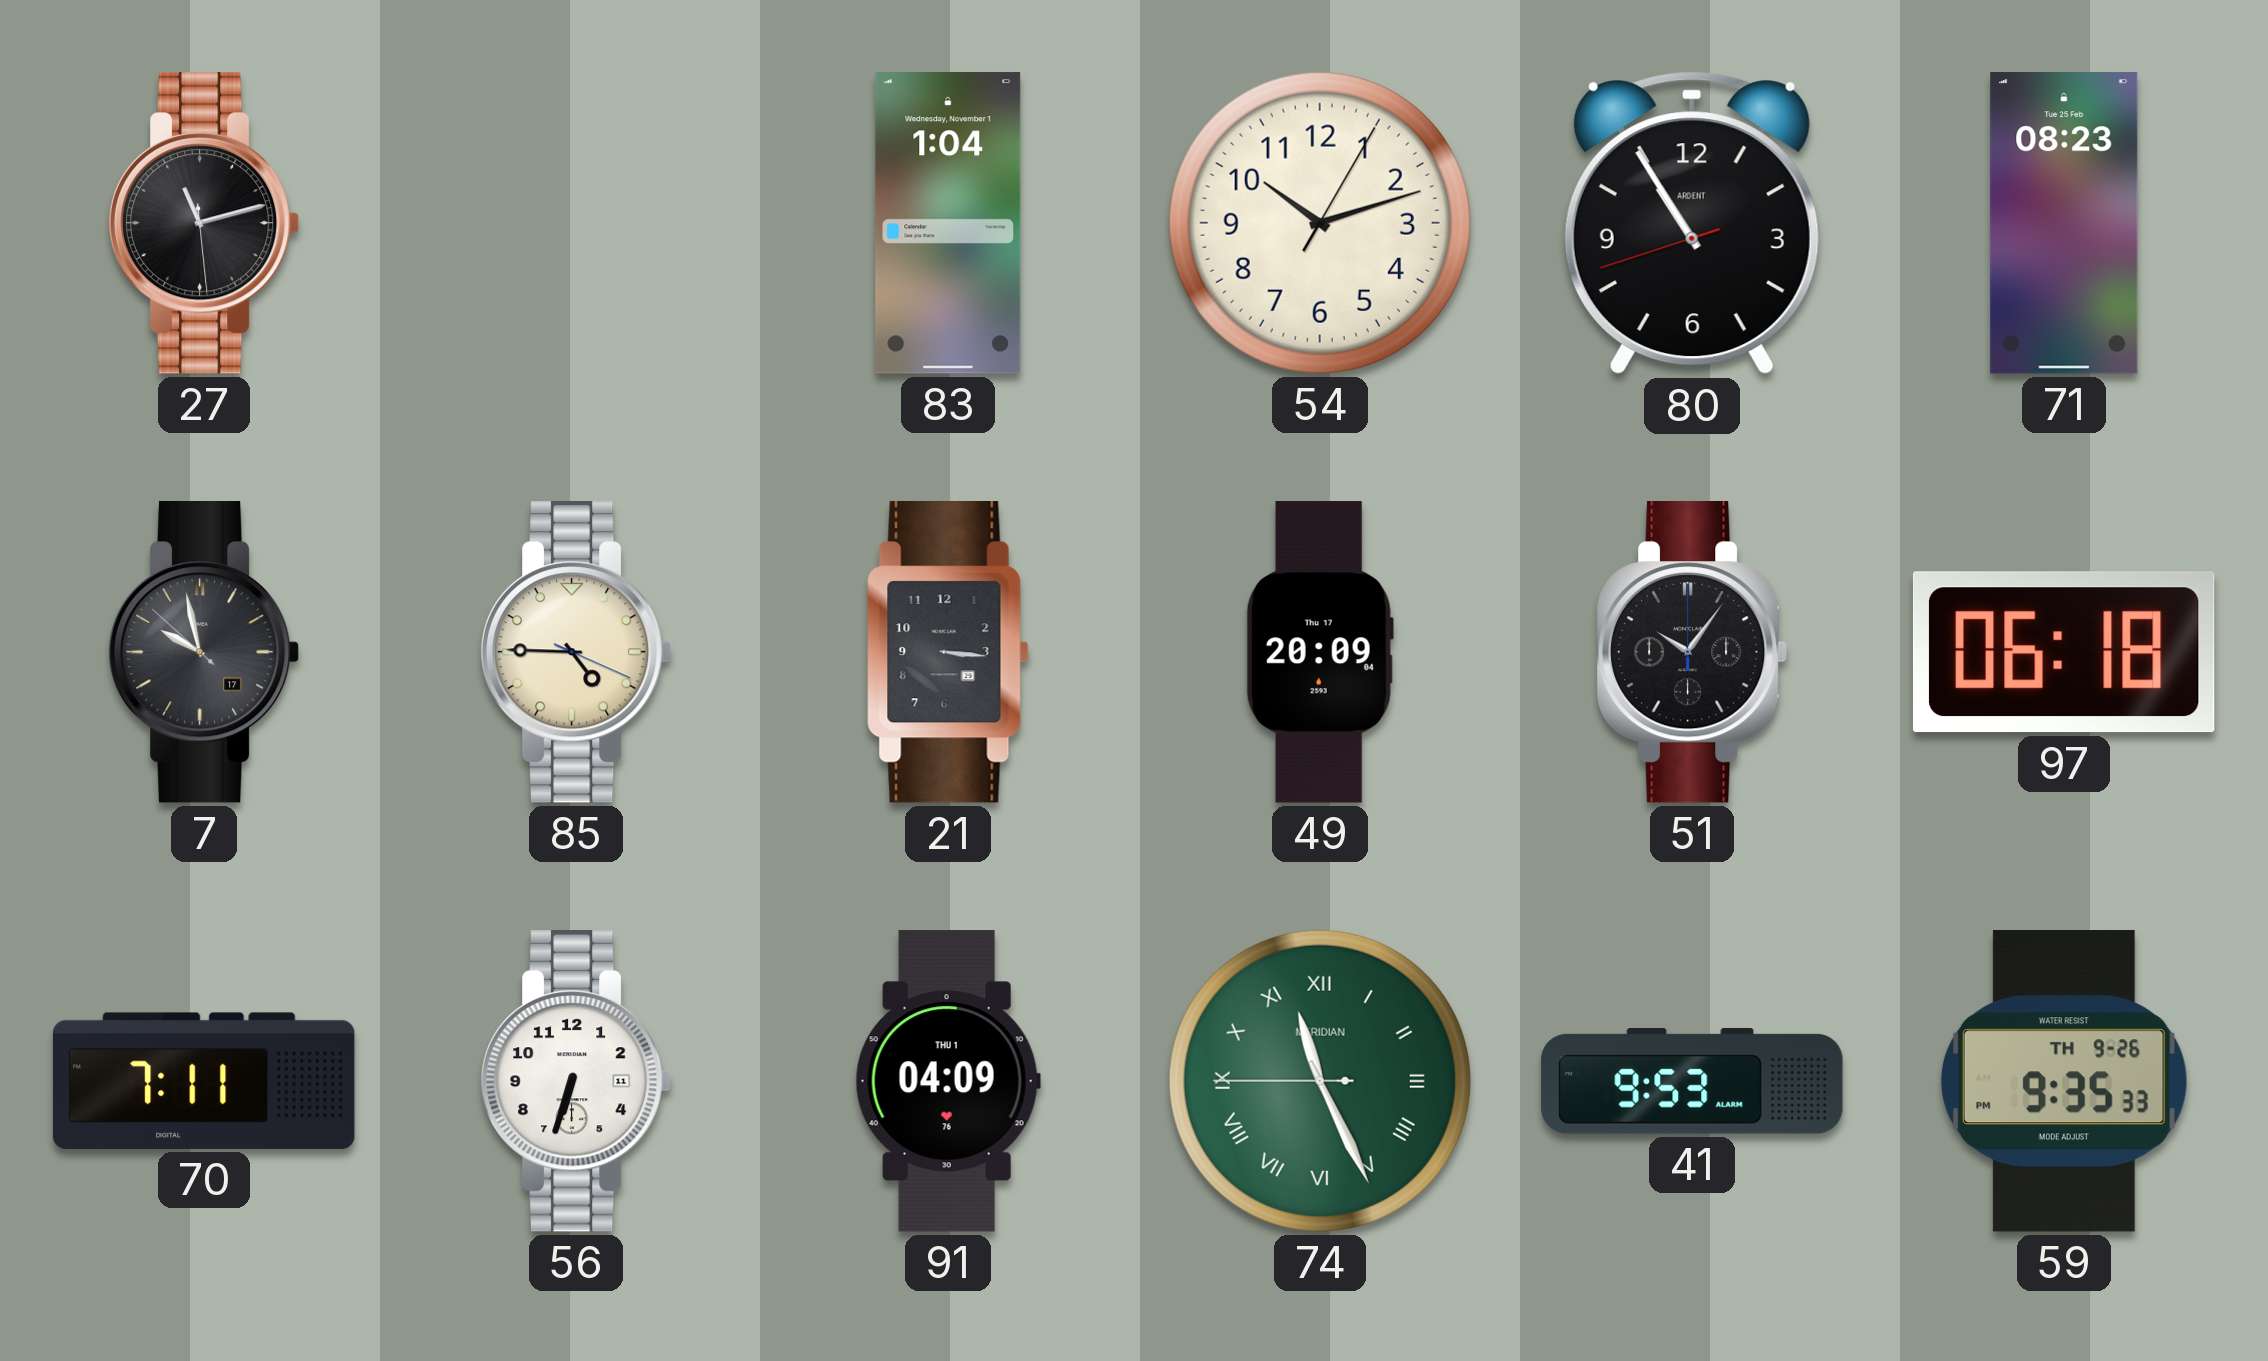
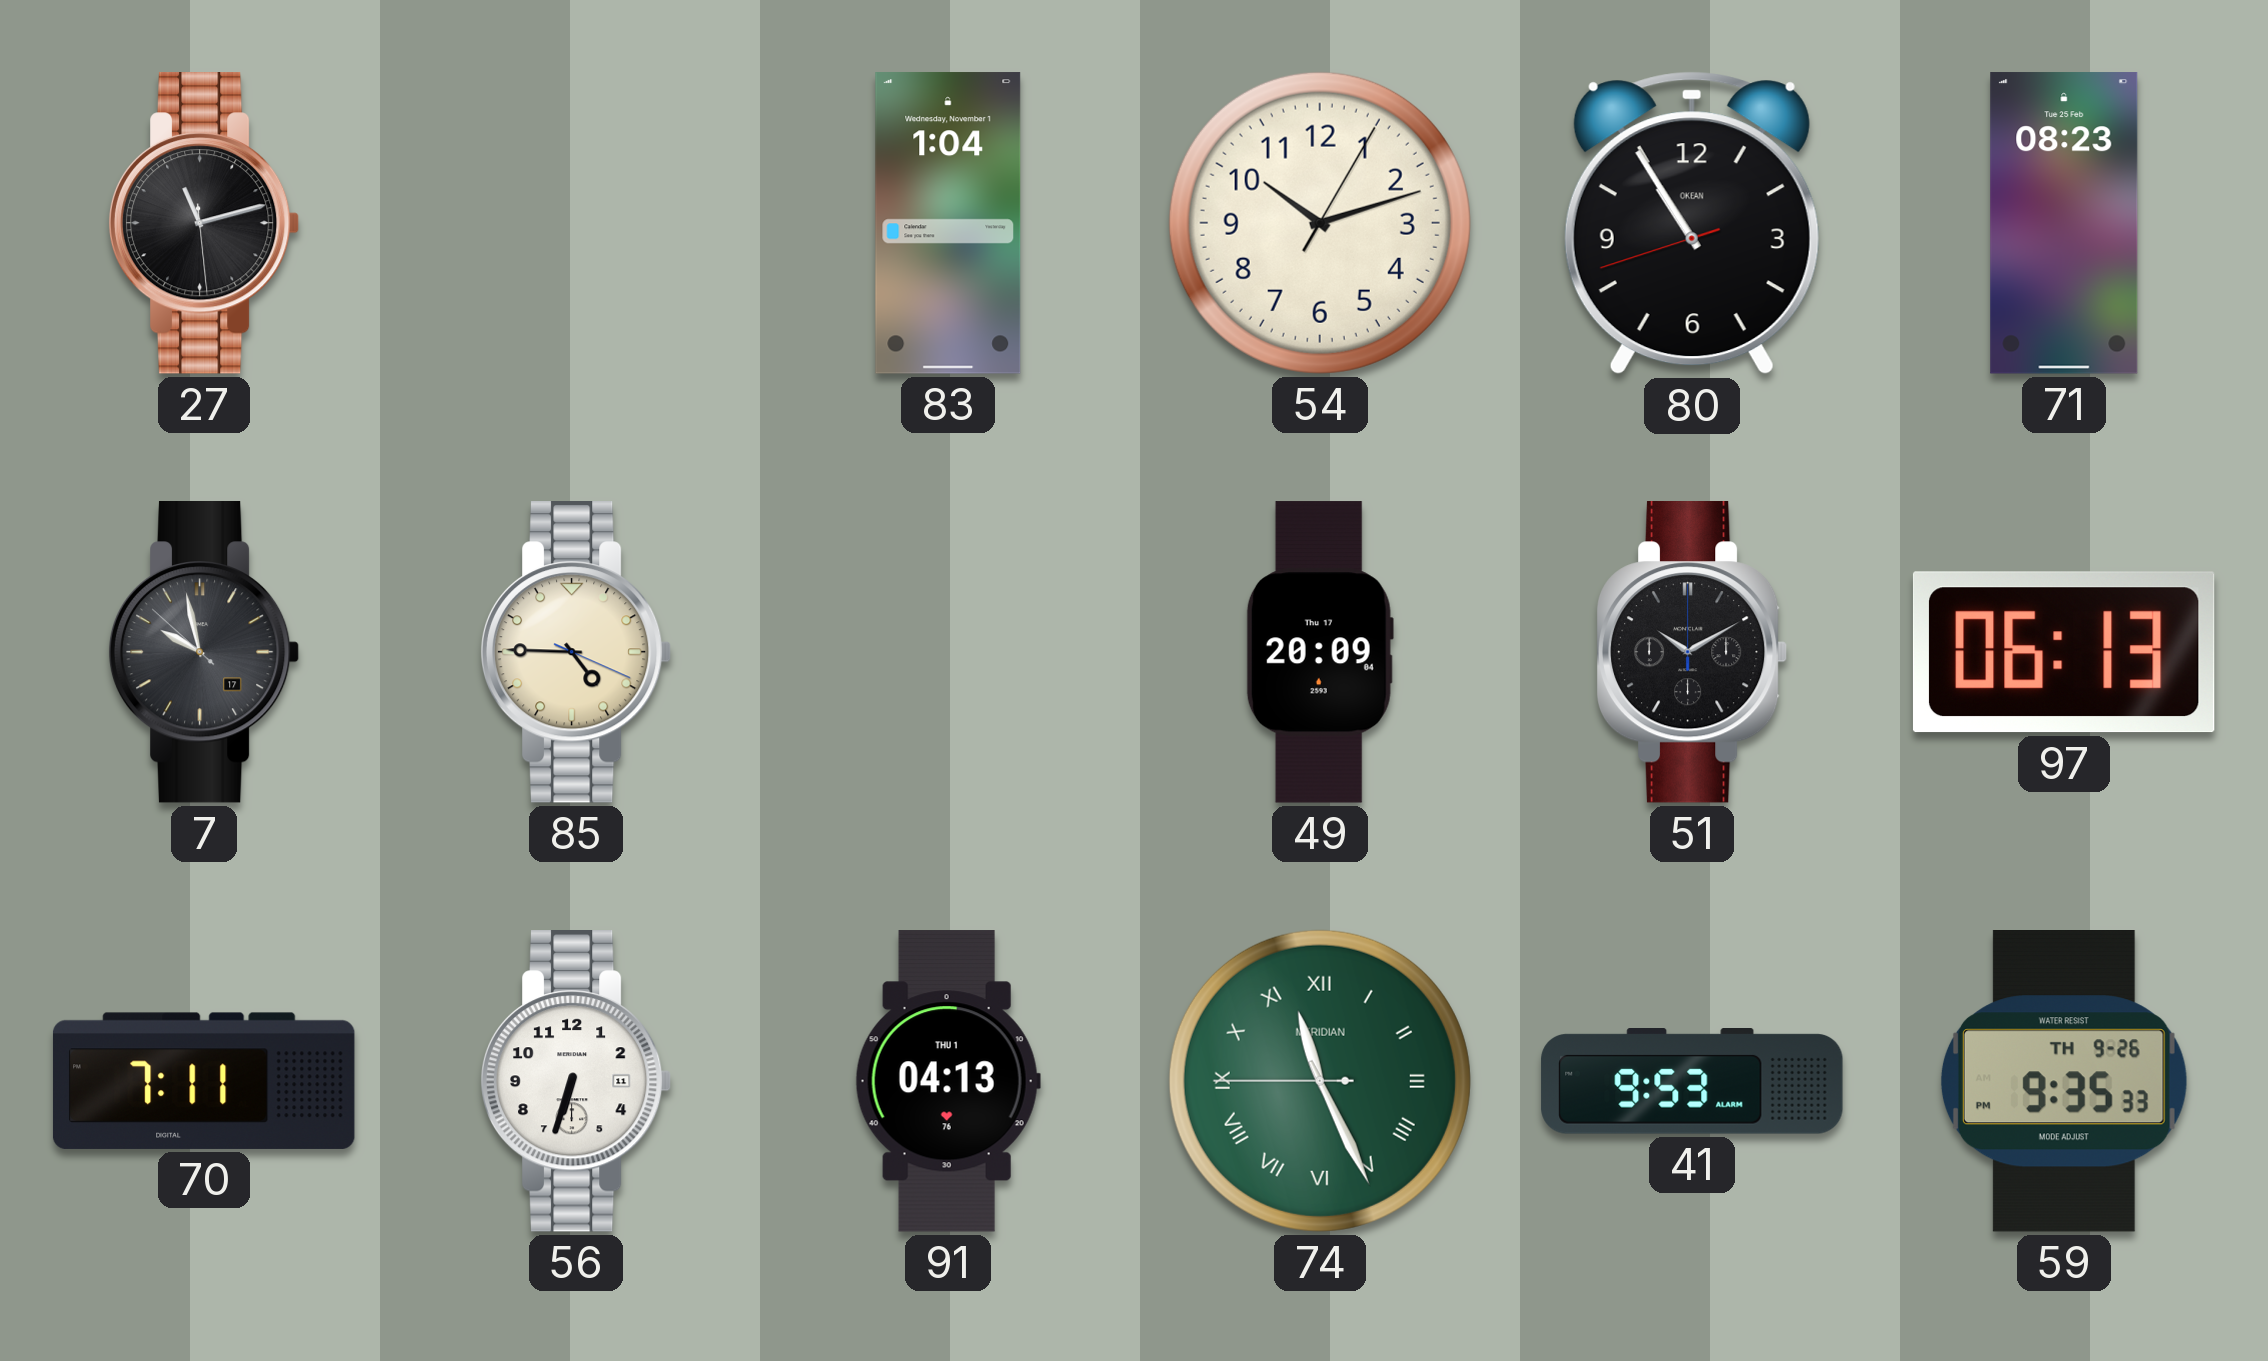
80 brand: ARDENT -> OKEAN
21: 3:16 -> none
51: 10:06 -> 10:10
97: 06:18 -> 06:13
91: 04:09 -> 04:13
